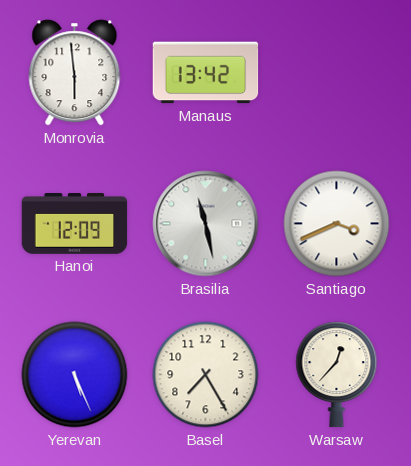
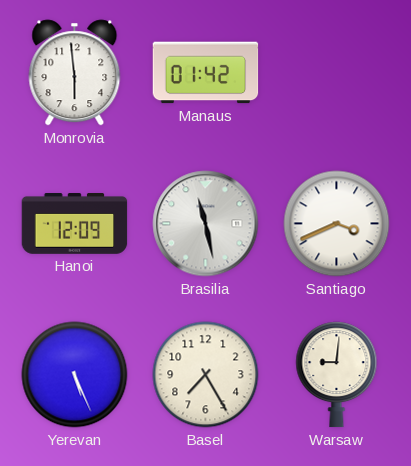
Manaus: 13:42 -> 01:42
Warsaw: 12:37 -> 9:01
